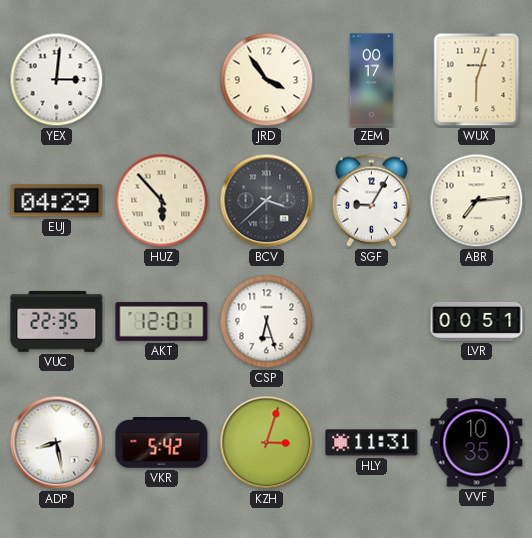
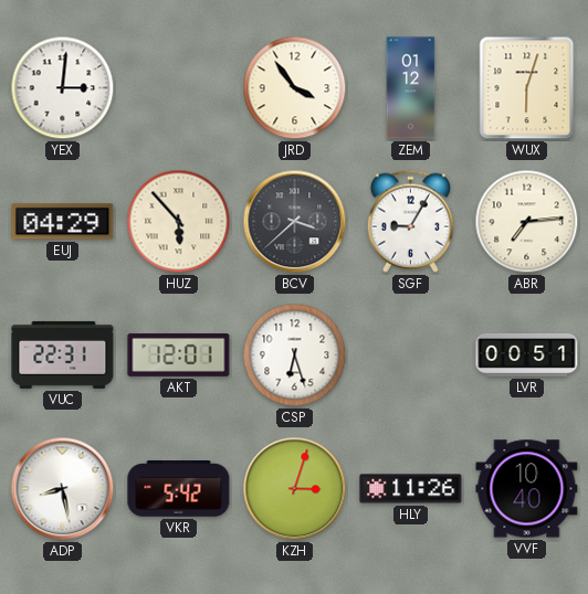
ZEM: 00:17 -> 01:12
VUC: 22:35 -> 22:31
HLY: 11:31 -> 11:26
VVF: 10:35 -> 10:40
